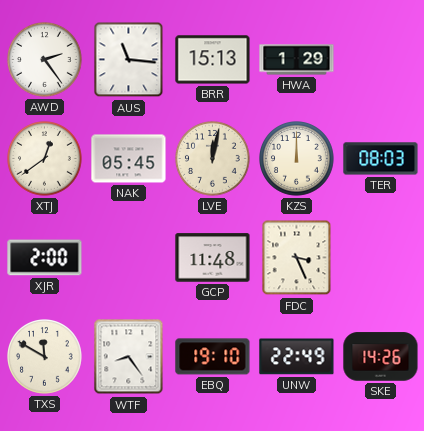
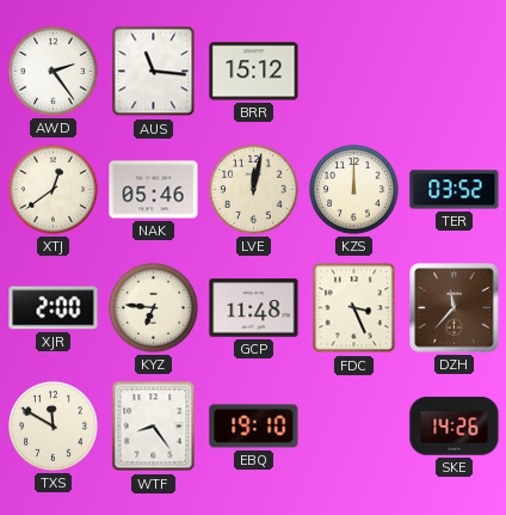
BRR: 15:13 -> 15:12
HWA: 1:29 -> none
NAK: 05:45 -> 05:46
TER: 08:03 -> 03:52
KYZ: none -> 6:46
DZH: none -> 11:37
UNW: 22:49 -> none
